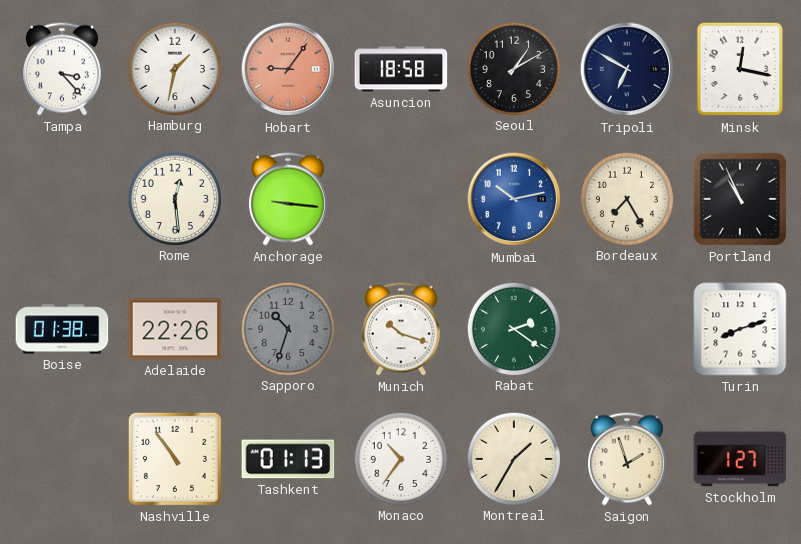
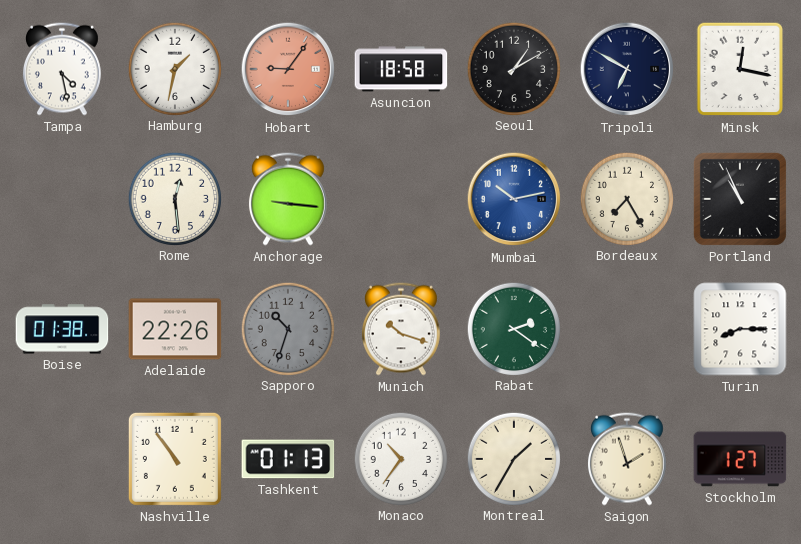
Tampa: 3:23 -> 4:28
Turin: 8:12 -> 8:15
